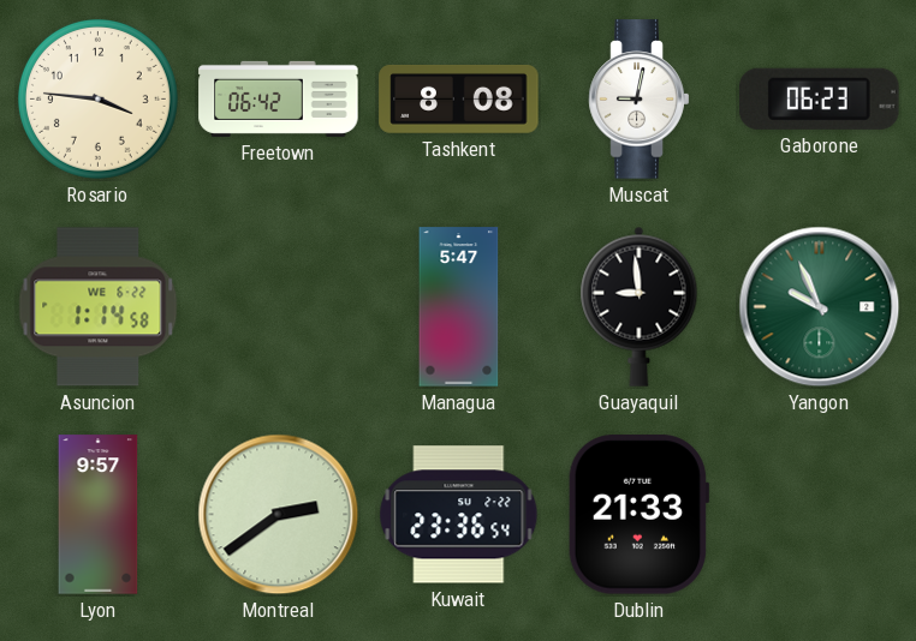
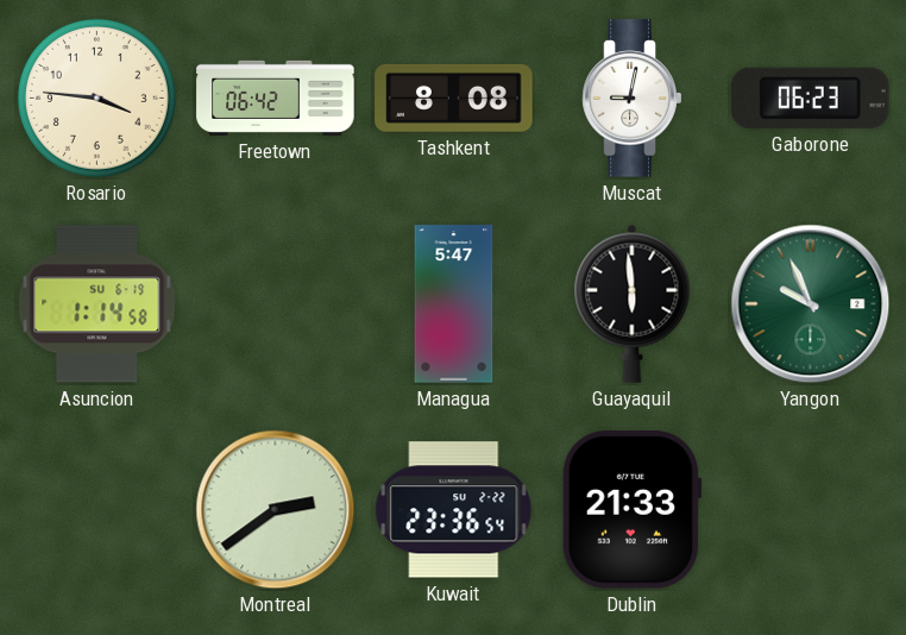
Asuncion date: WE 6-22 -> SU 6-19
Guayaquil: 8:59 -> 5:59
Lyon: 9:57 -> none
